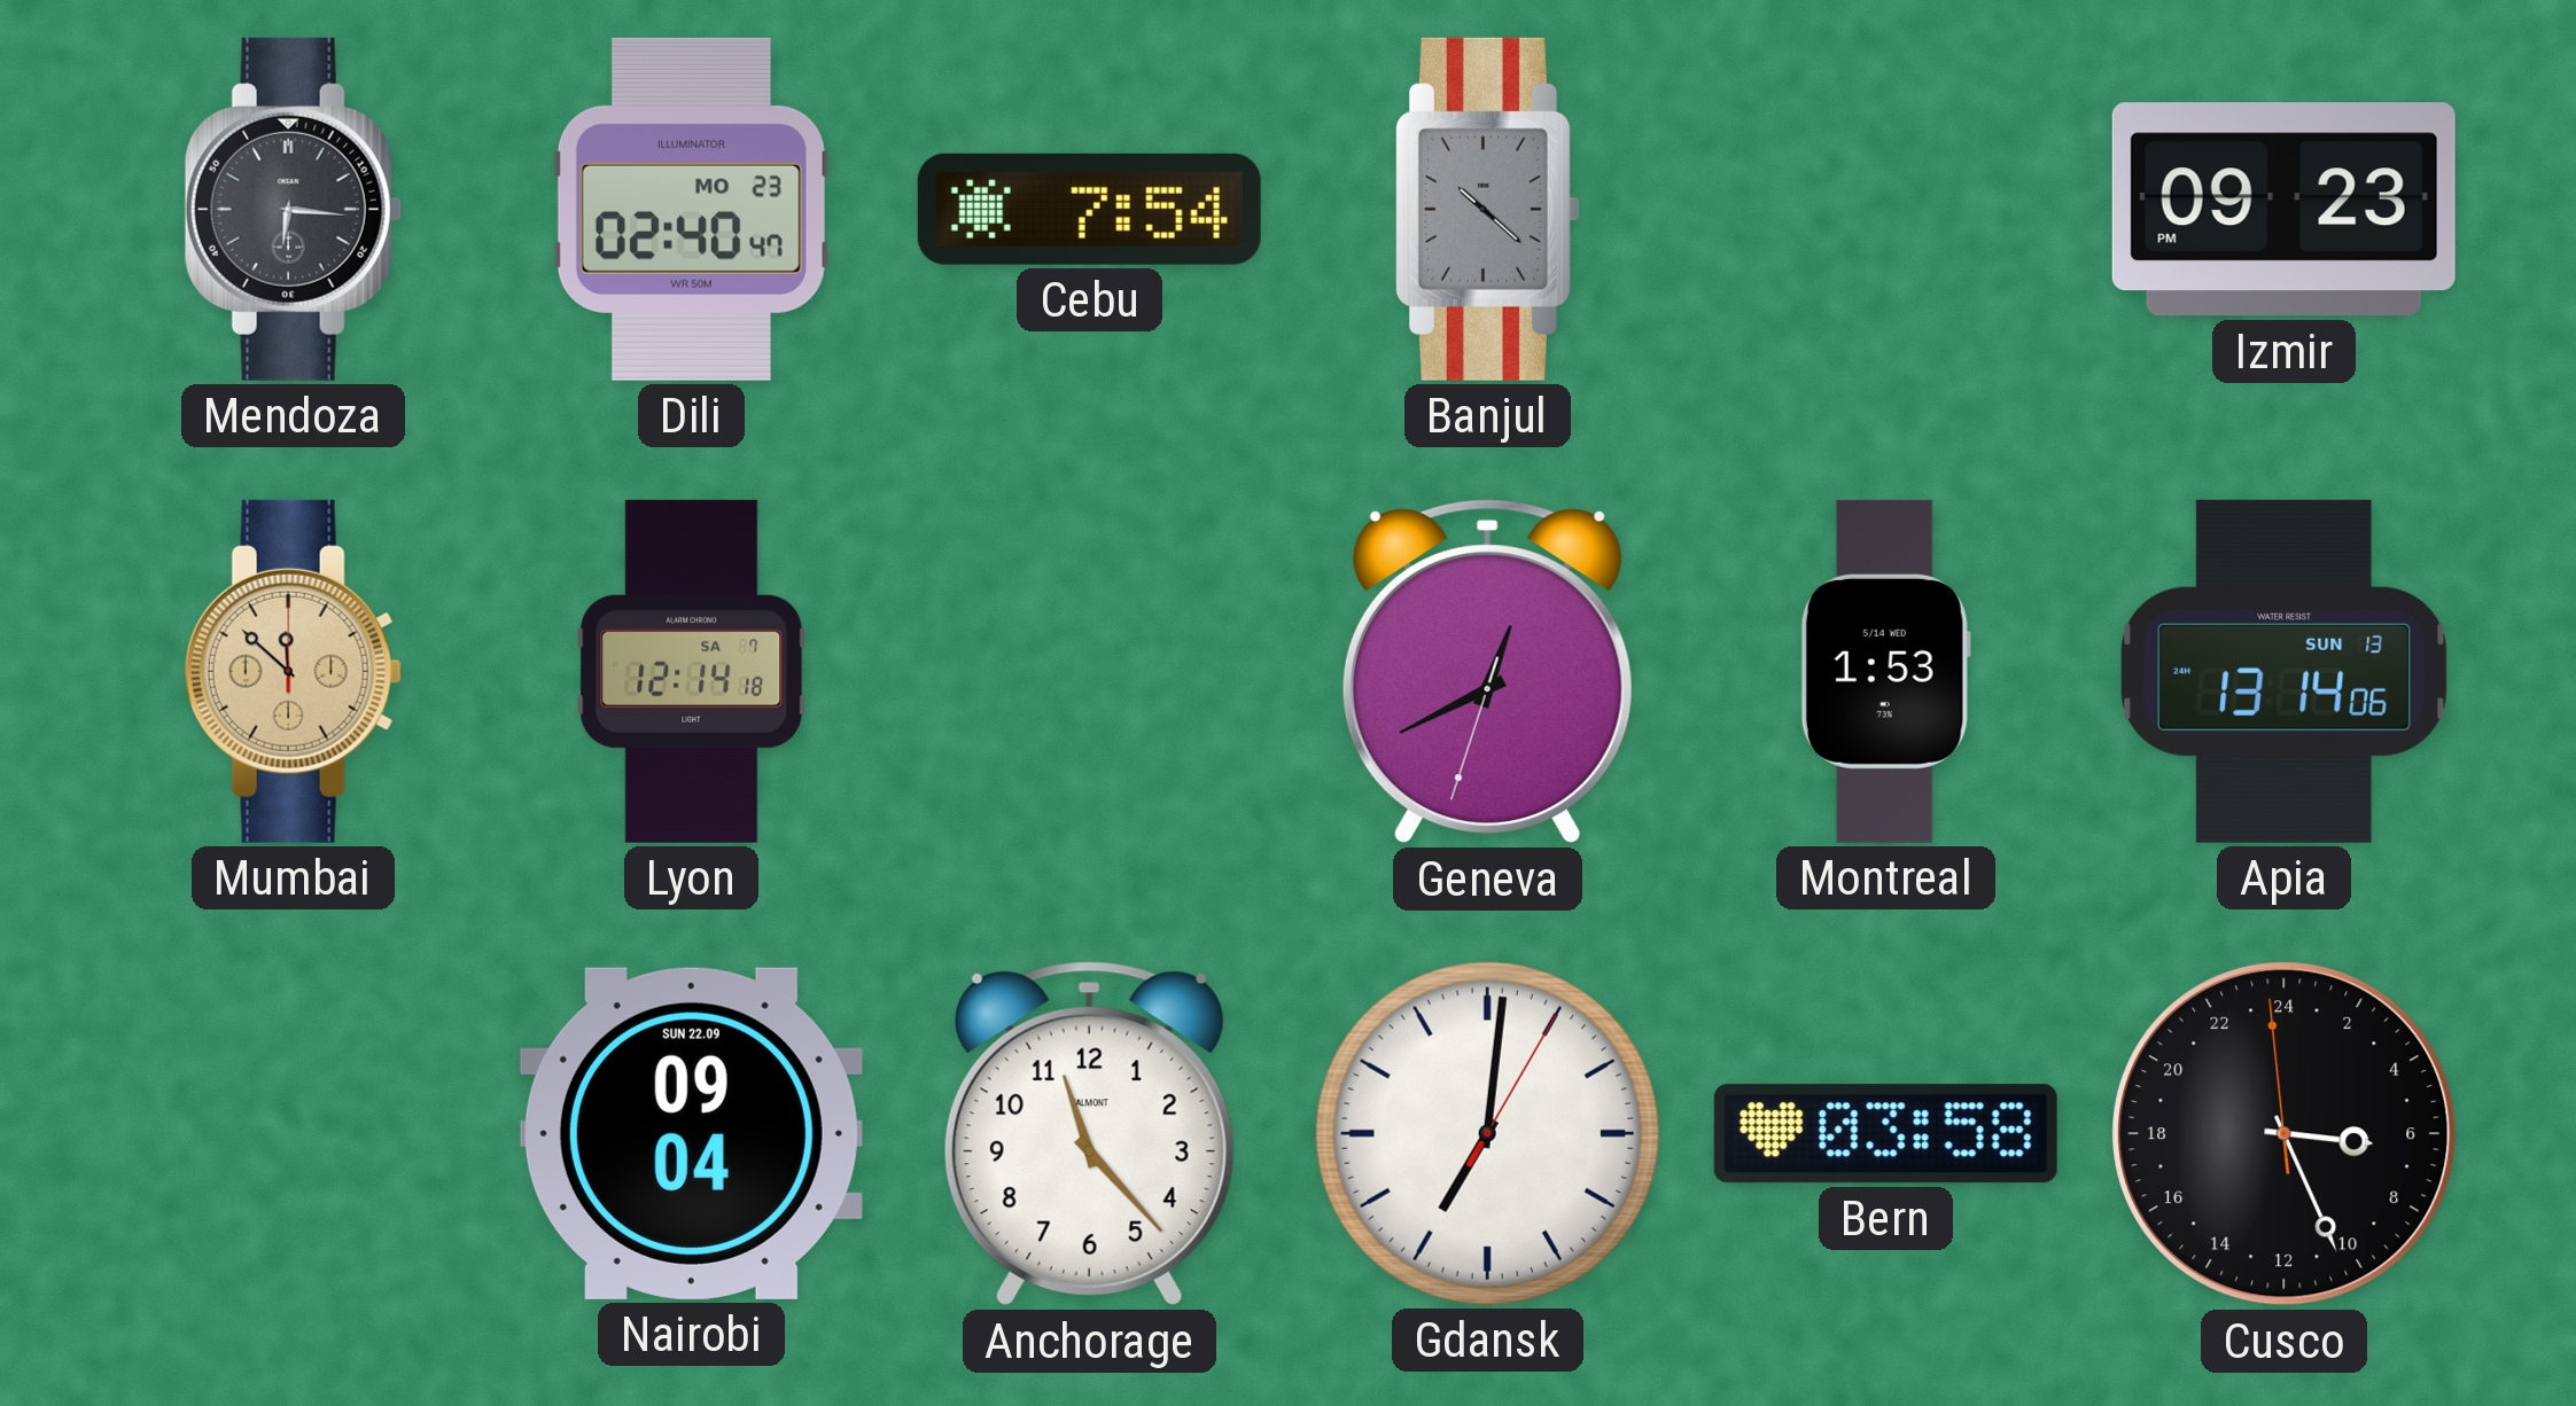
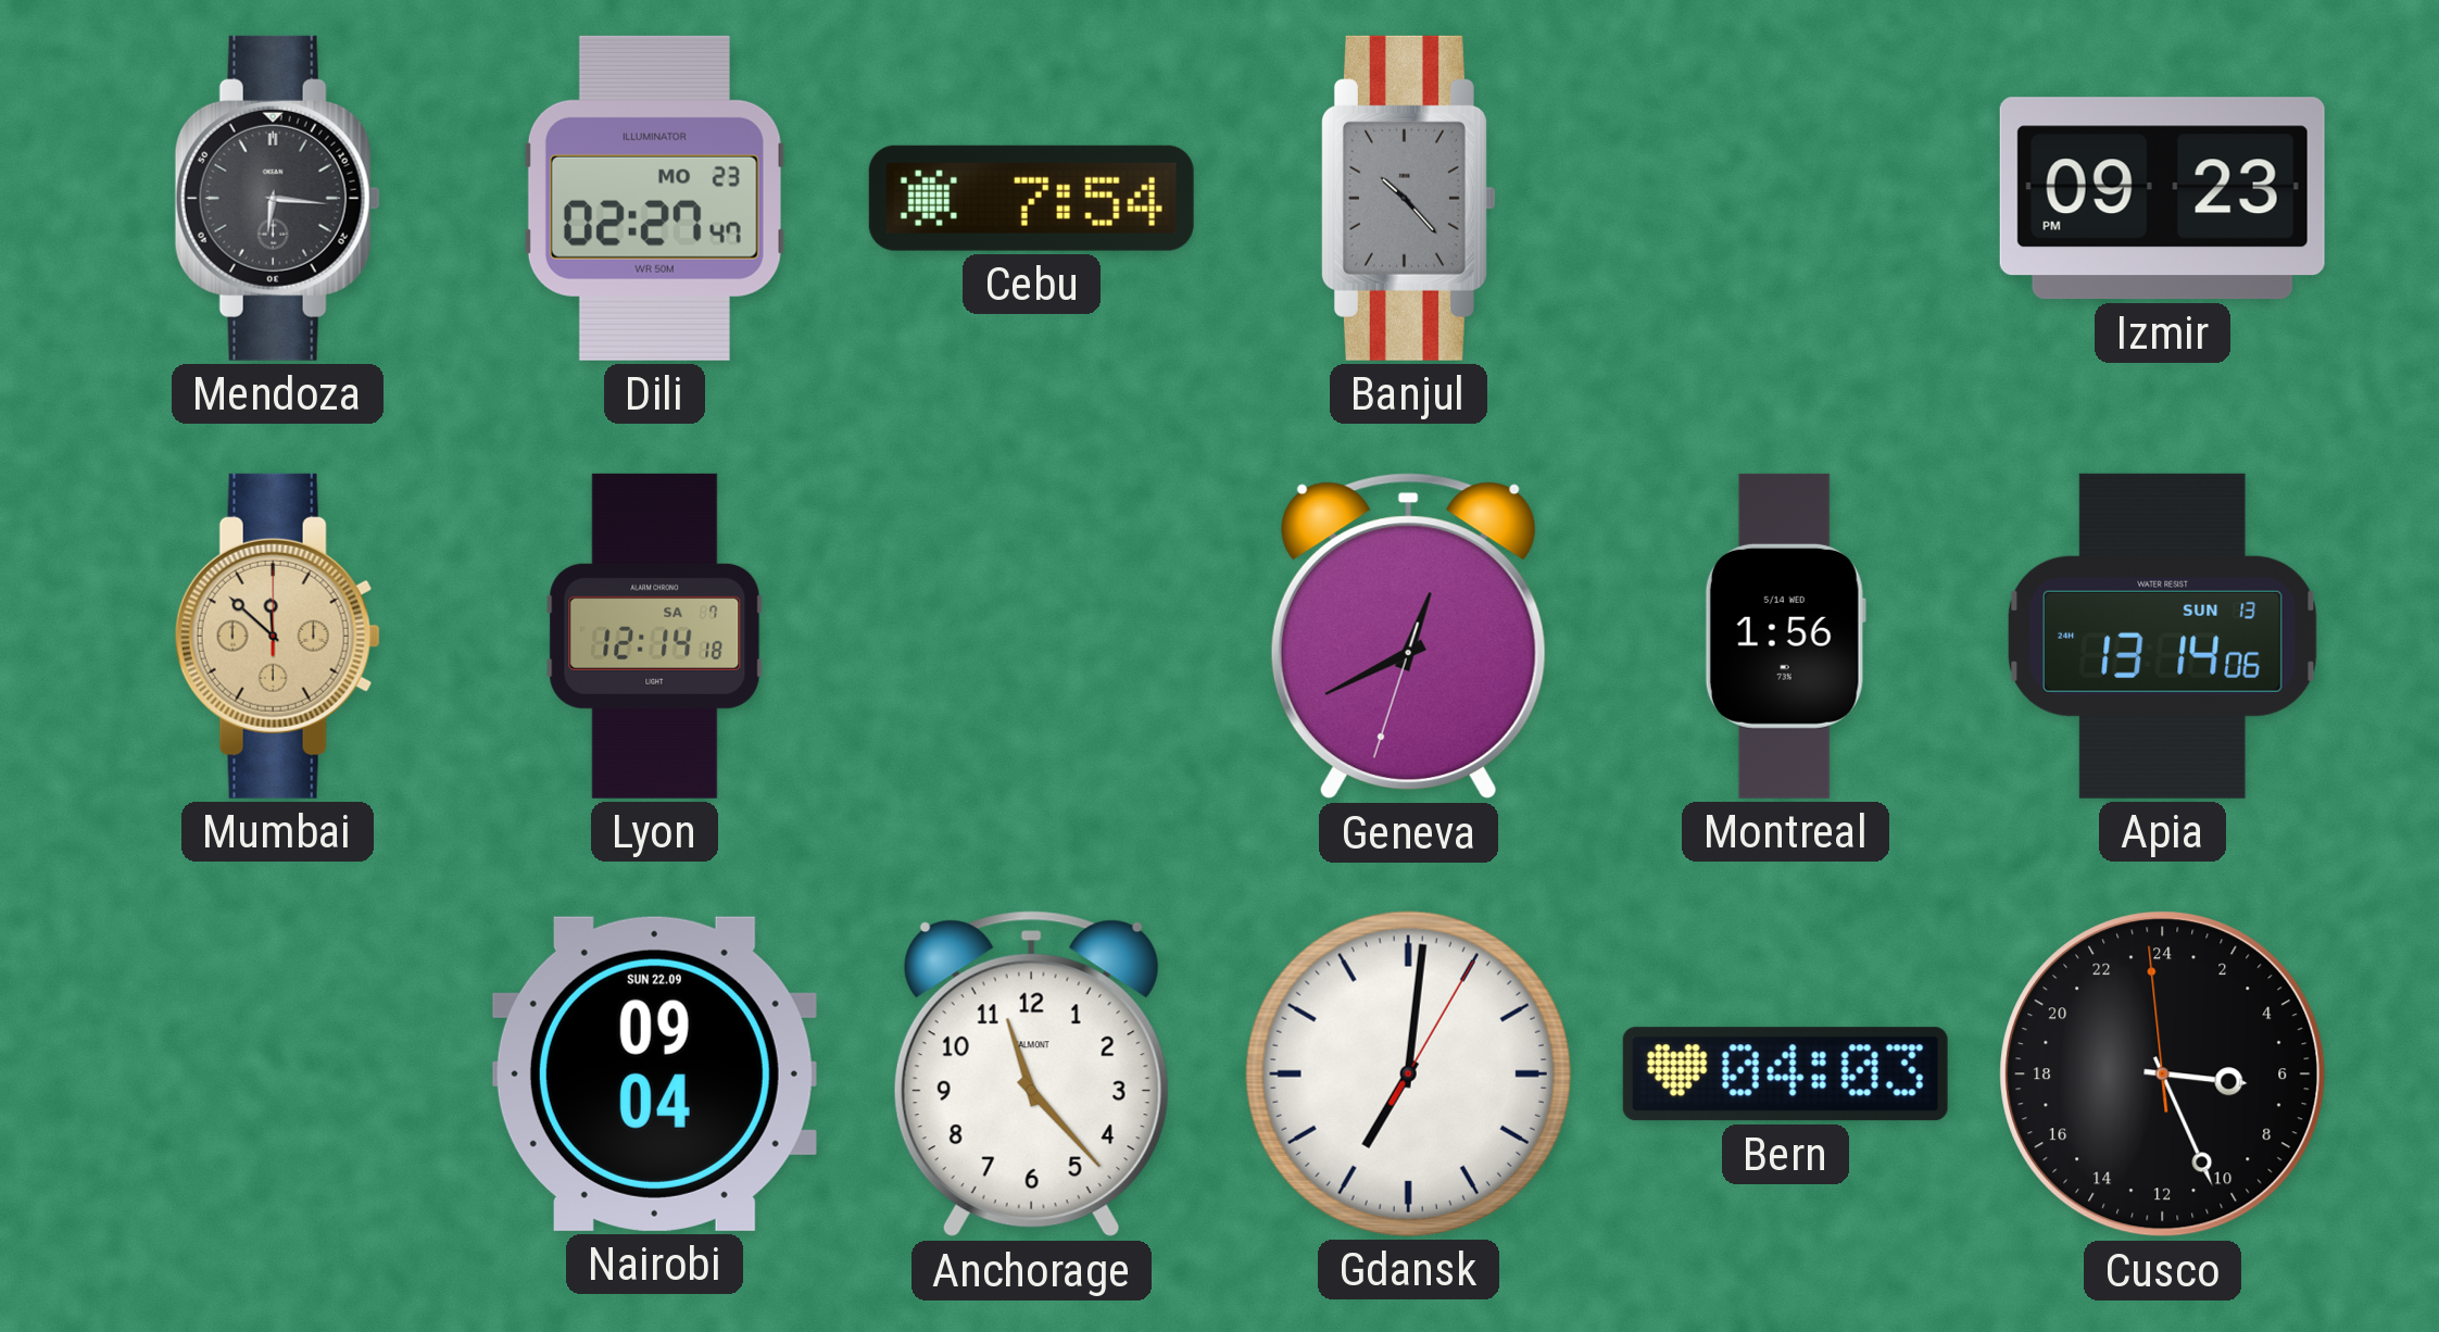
Dili: 02:40 -> 02:27
Banjul: 10:22 -> 10:23
Montreal: 1:53 -> 1:56
Bern: 03:58 -> 04:03
